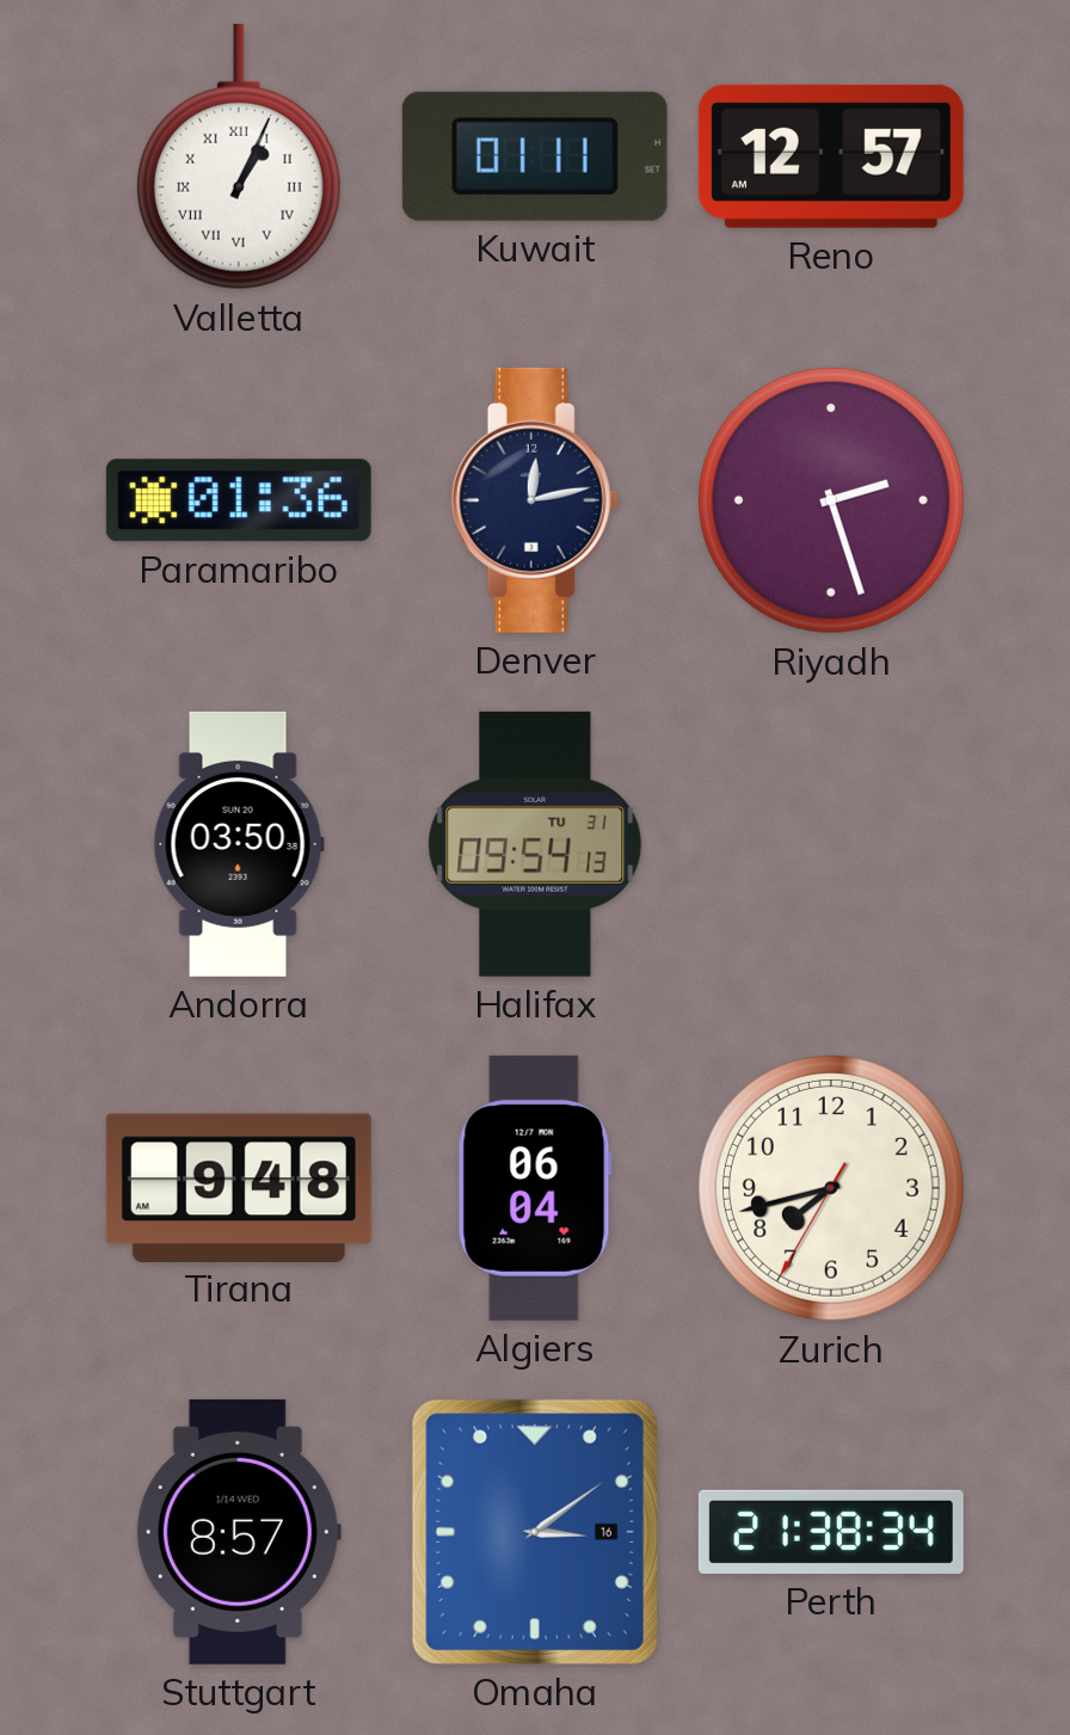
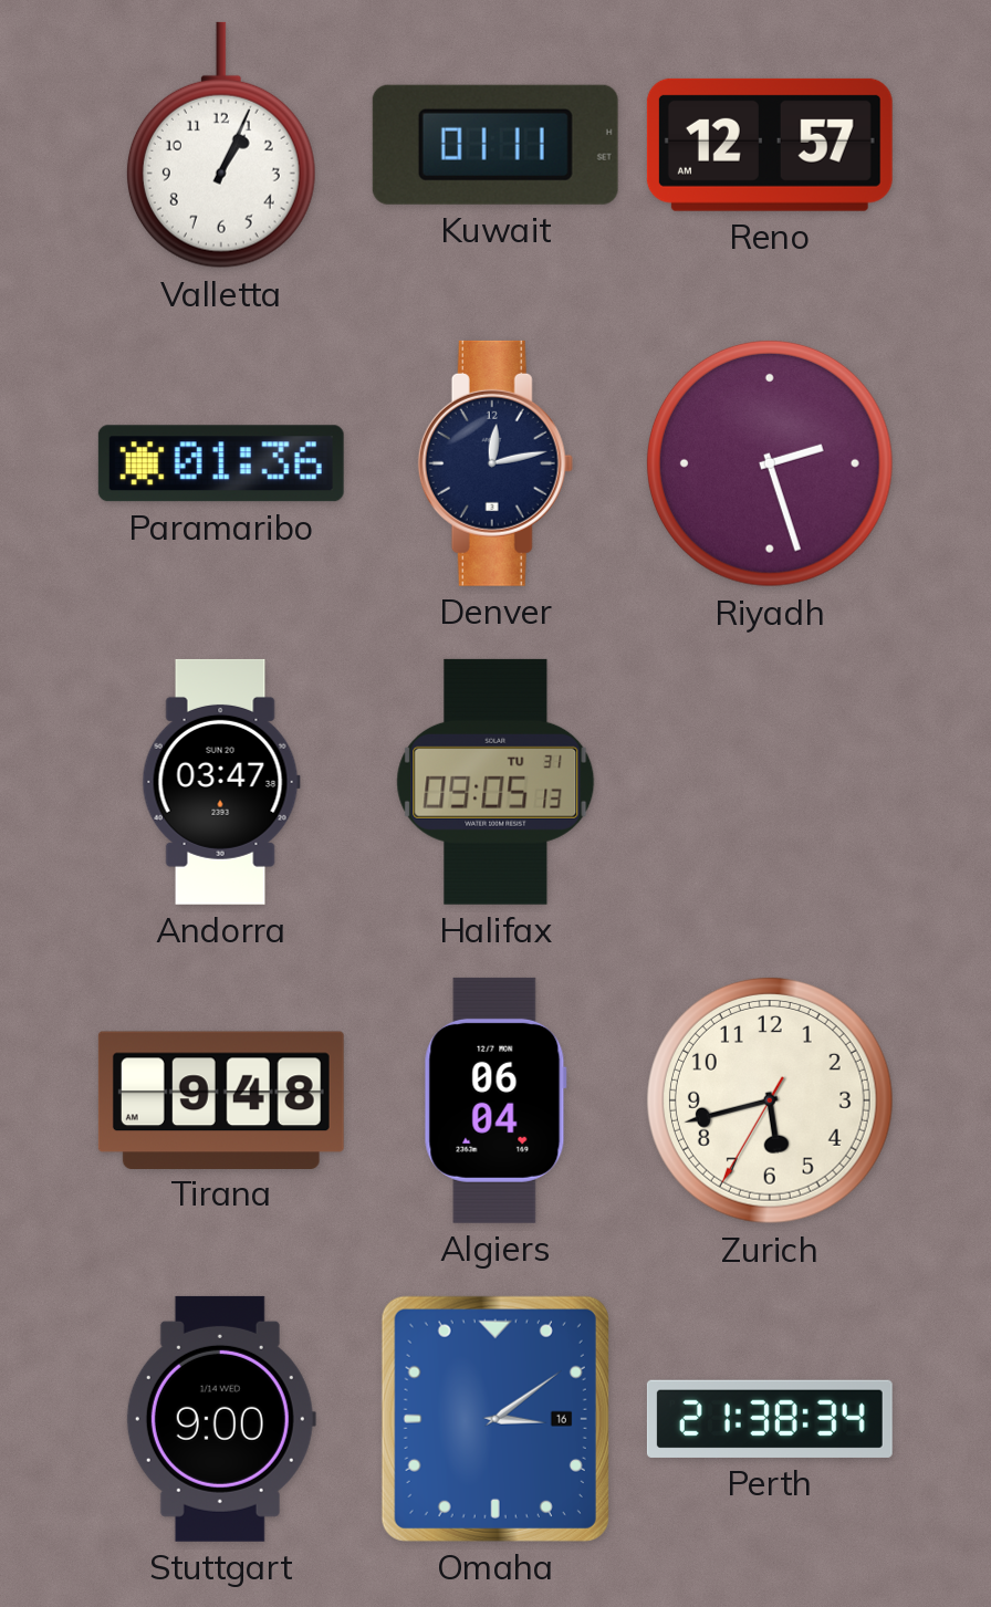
Valletta numerals: Roman -> Arabic
Andorra: 03:50 -> 03:47
Halifax: 09:54 -> 09:05
Zurich: 7:42 -> 5:42
Stuttgart: 8:57 -> 9:00
